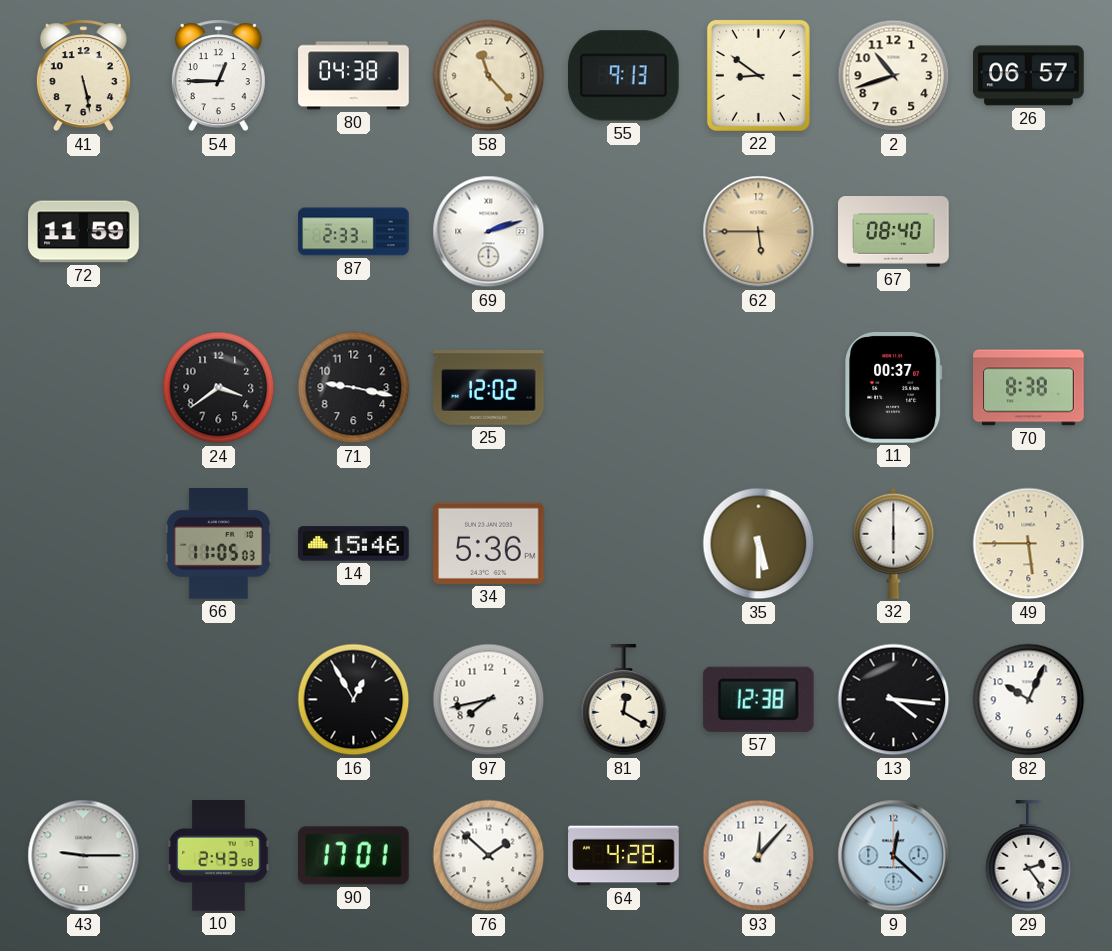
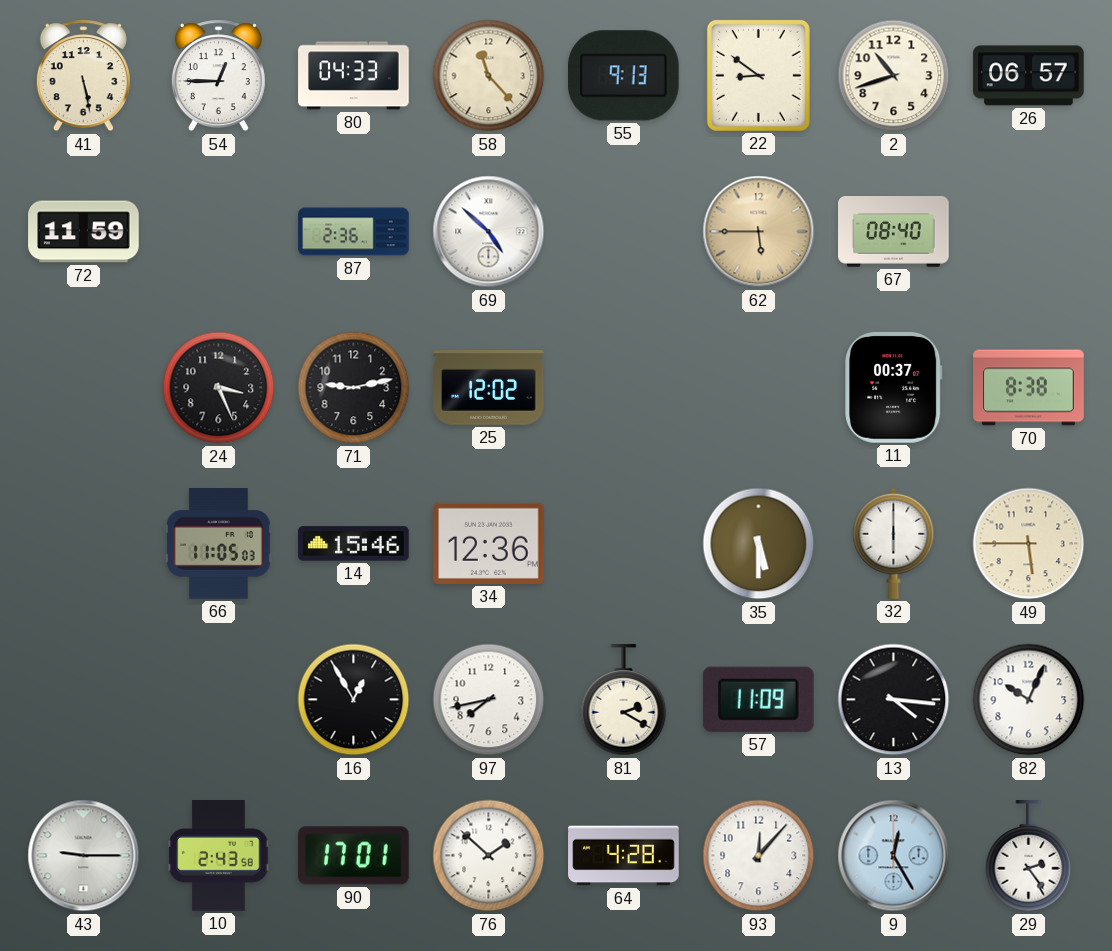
80: 04:38 -> 04:33
87: 2:33 -> 2:36
69: 2:12 -> 4:52
24: 3:39 -> 3:26
71: 9:17 -> 9:13
34: 5:36 -> 12:36
81: 12:20 -> 2:20
57: 12:38 -> 11:09
9: 12:22 -> 12:25
